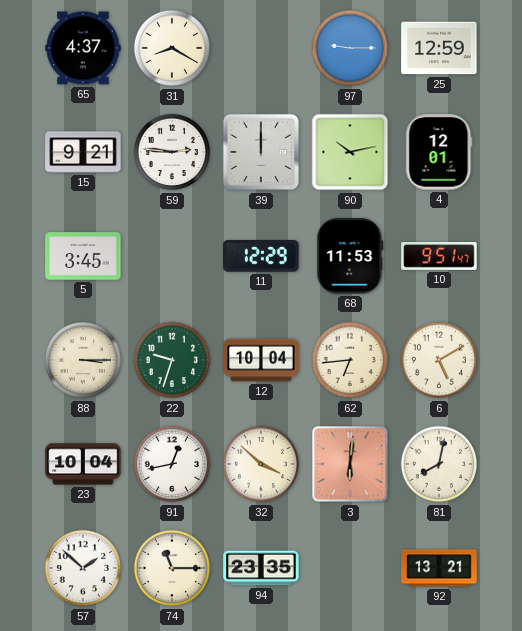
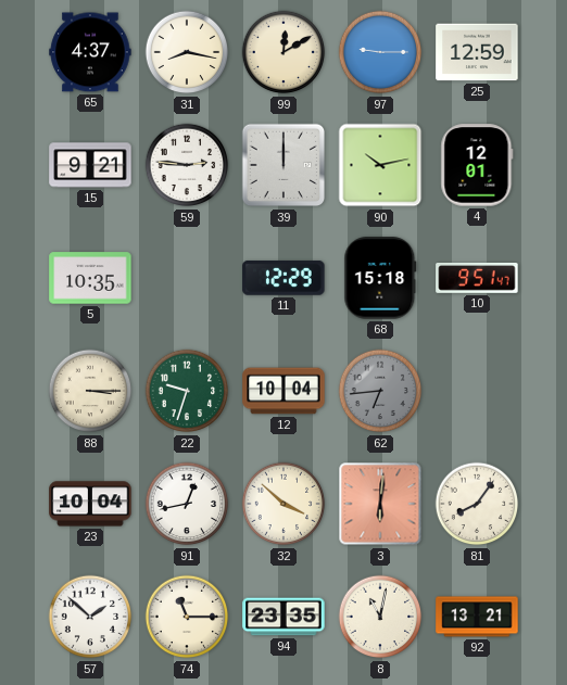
31: 8:20 -> 8:17
99: none -> 12:10
5: 3:45 -> 10:35
68: 11:53 -> 15:18
62 dial: cream -> grey
6: 5:10 -> none
81: 8:02 -> 8:06
8: none -> 11:02
